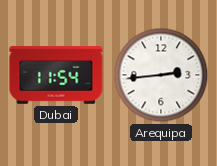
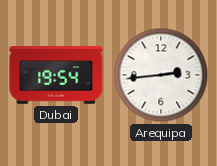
Dubai: 11:54 -> 19:54
